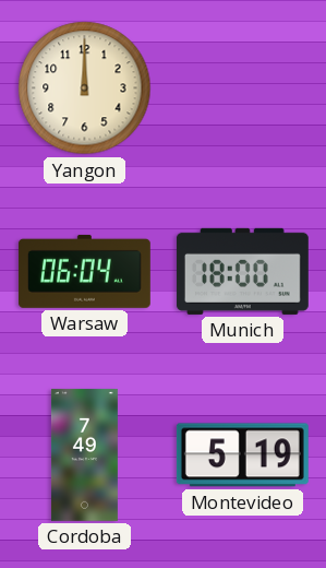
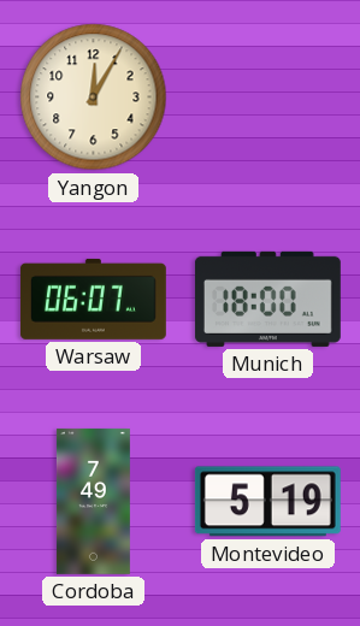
Yangon: 12:00 -> 12:05
Warsaw: 06:04 -> 06:07
